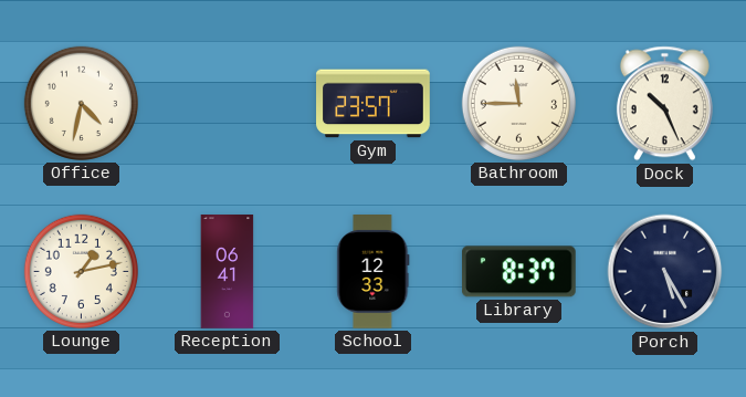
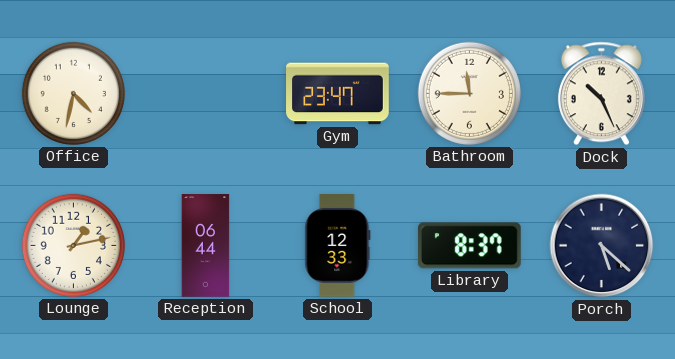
Gym: 23:57 -> 23:47
Reception: 06:41 -> 06:44
Porch: 5:25 -> 5:22
